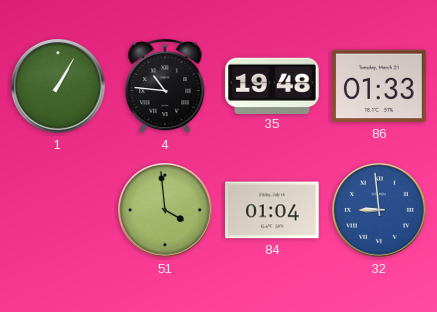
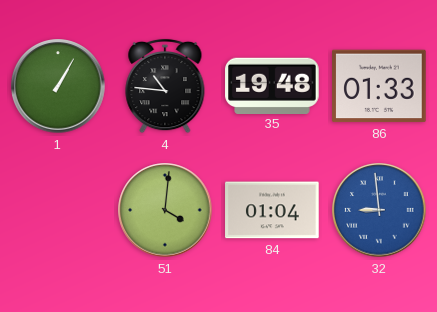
51: 3:59 -> 4:01
